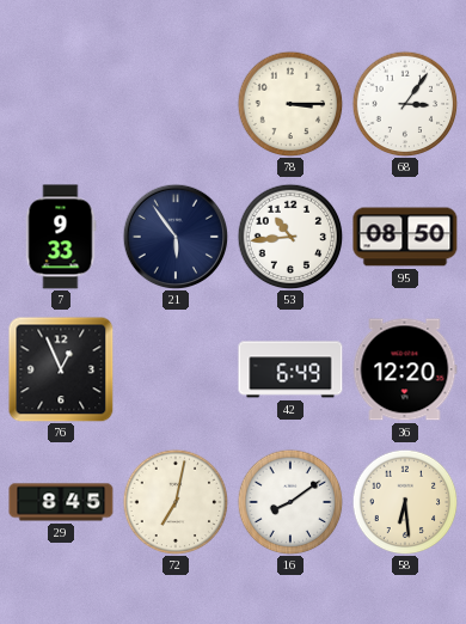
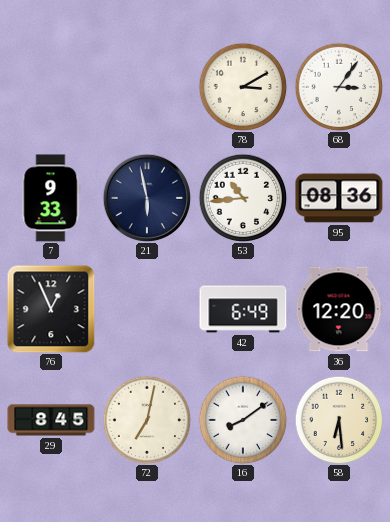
78: 3:15 -> 3:10
21: 5:54 -> 5:58
95: 08:50 -> 08:36
